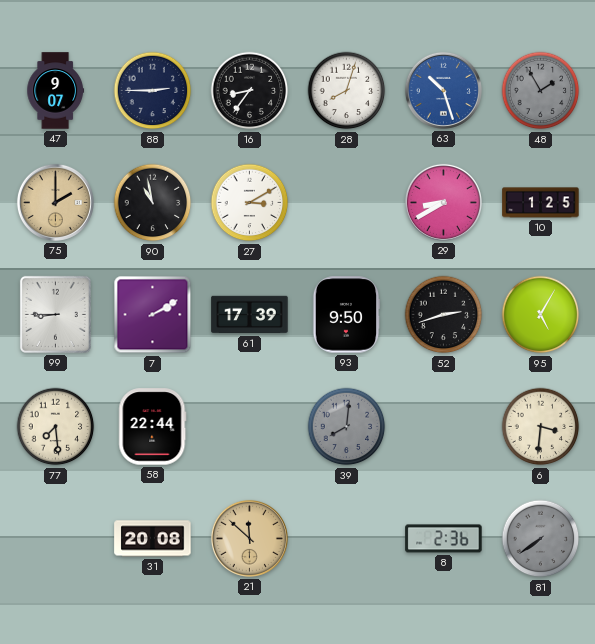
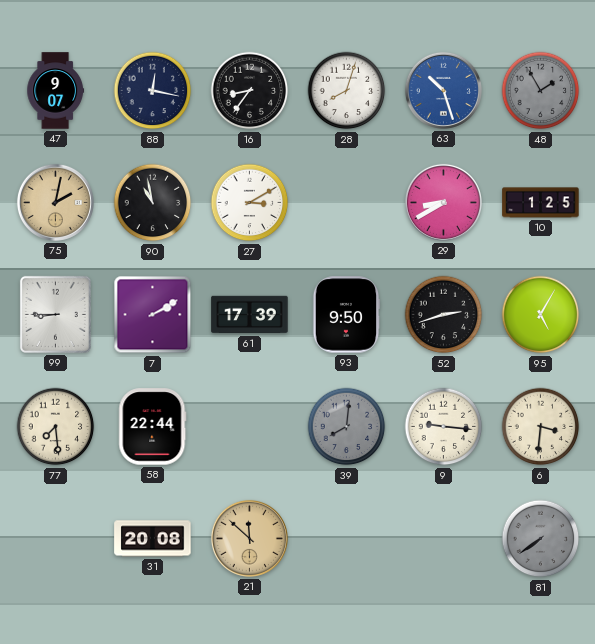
88: 2:45 -> 12:17
75: 2:00 -> 2:02
9: none -> 9:16
8: 2:36 -> none
